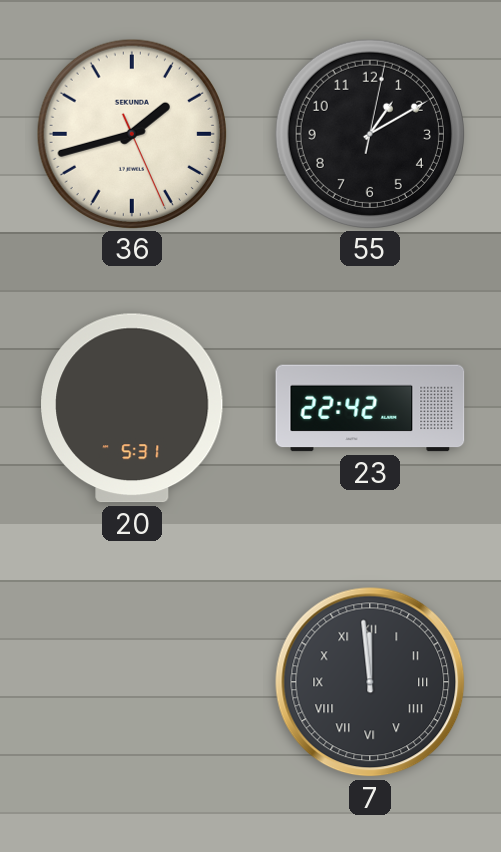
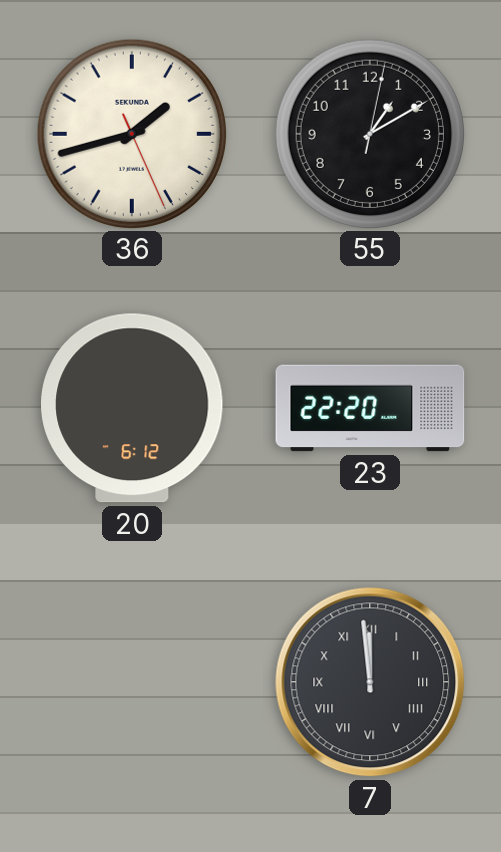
20: 5:31 -> 6:12
23: 22:42 -> 22:20
